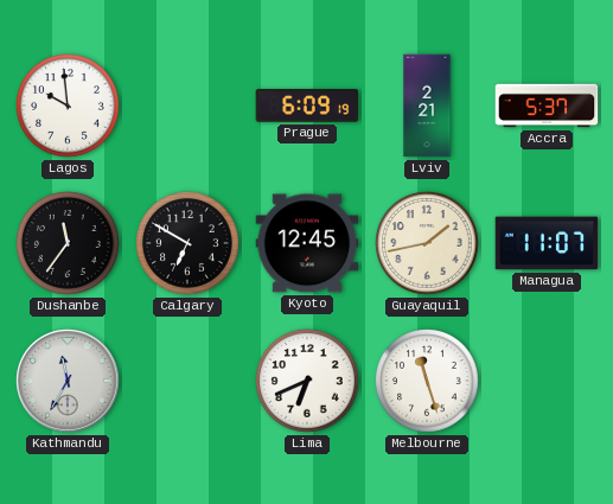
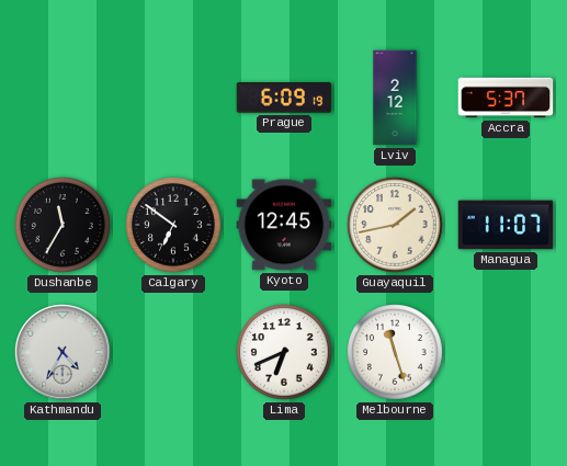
Lagos: 9:59 -> none
Lviv: 2:21 -> 2:12
Dushanbe: 11:36 -> 11:35
Calgary: 6:50 -> 6:51
Kathmandu: 11:35 -> 4:35
